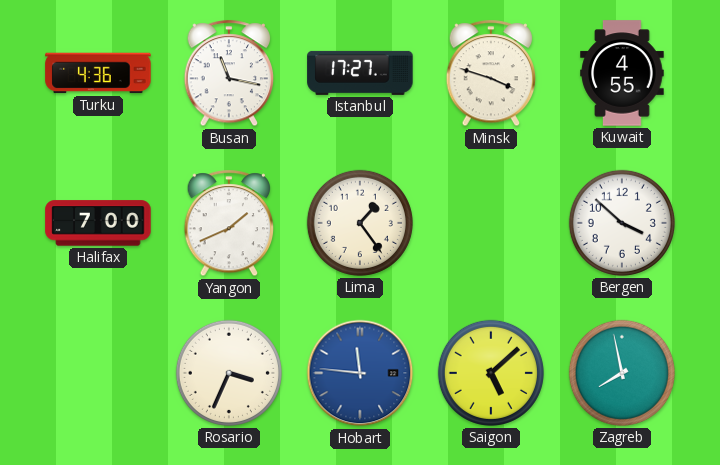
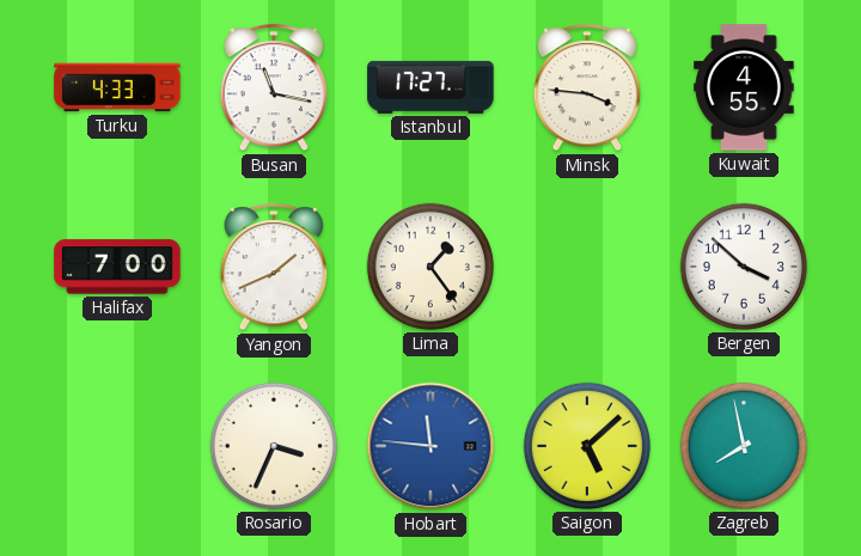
Turku: 4:36 -> 4:33
Minsk: 3:48 -> 3:46
